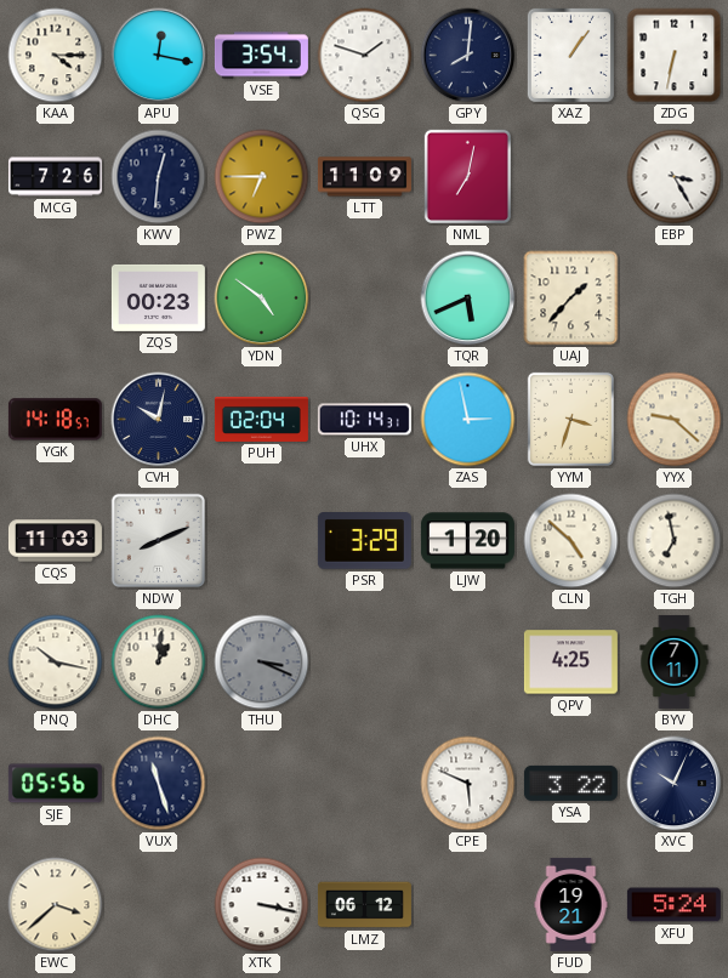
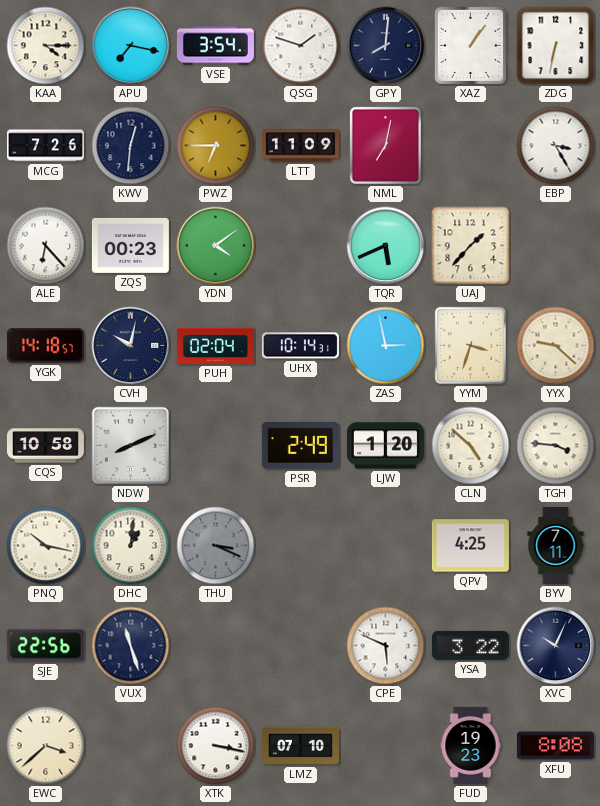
APU: 12:17 -> 7:17
ALE: none -> 6:23
YDN: 4:51 -> 4:09
CQS: 11:03 -> 10:58
PSR: 3:29 -> 2:49
TGH: 6:58 -> 3:46
SJE: 05:56 -> 22:56
LMZ: 06:12 -> 07:10
FUD: 19:21 -> 19:23
XFU: 5:24 -> 8:08
